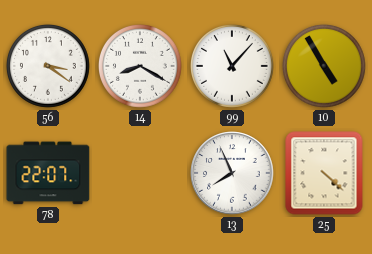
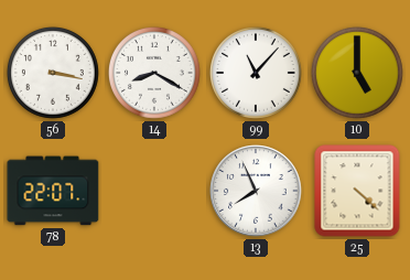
56: 3:21 -> 3:17
10: 4:55 -> 5:00
